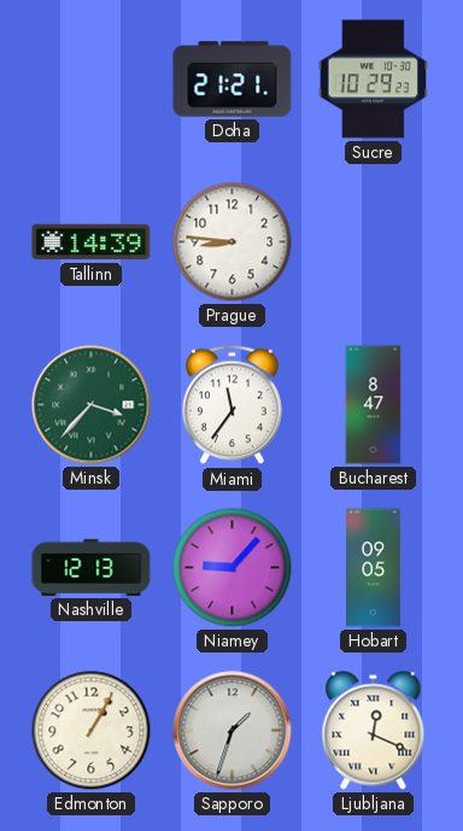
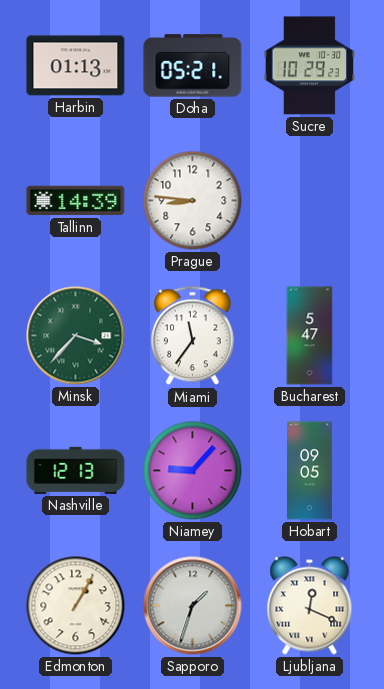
Harbin: none -> 01:13
Doha: 21:21 -> 05:21
Bucharest: 8:47 -> 5:47
